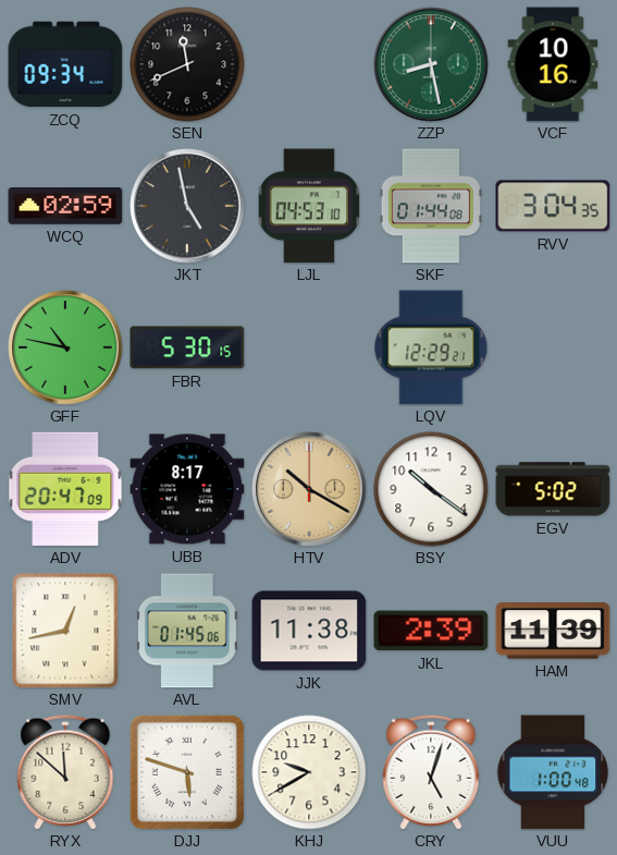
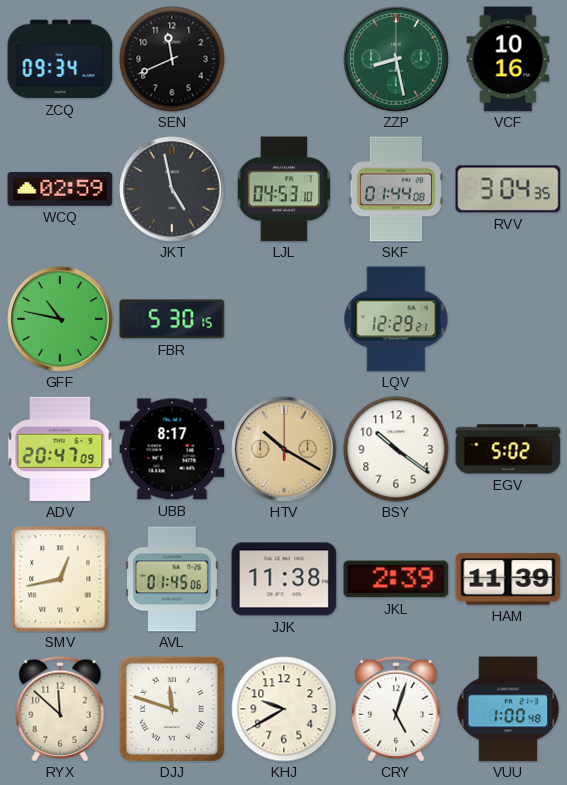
DJJ: 5:48 -> 11:48
